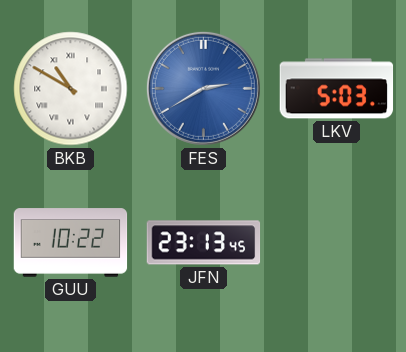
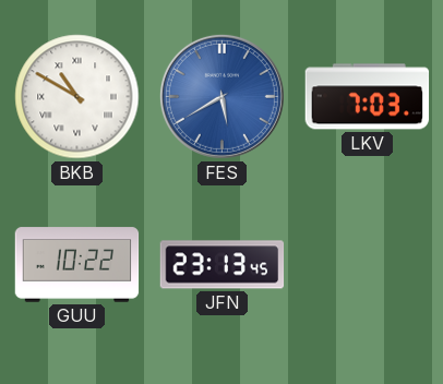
FES: 2:40 -> 5:40
LKV: 5:03 -> 7:03
